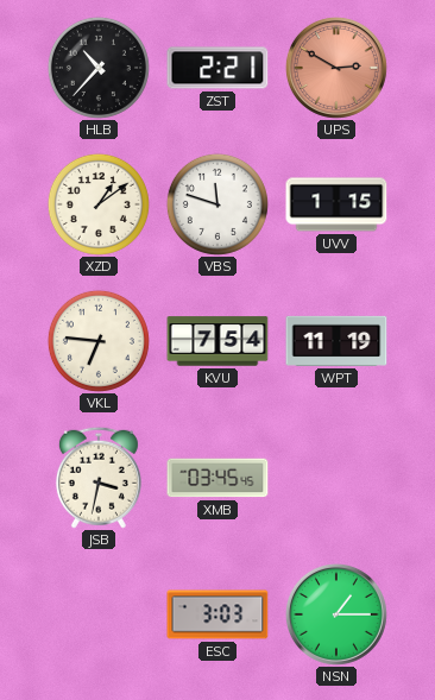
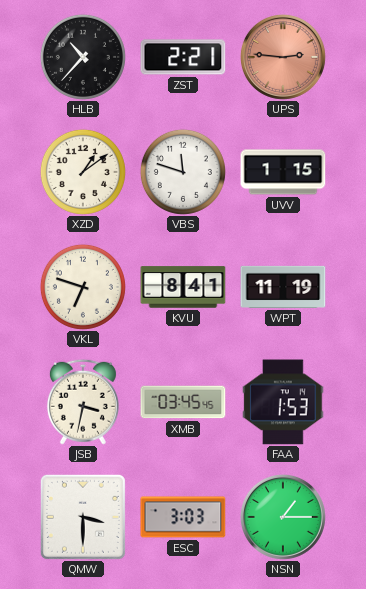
UPS: 2:50 -> 2:46
VKL: 6:46 -> 6:48
KVU: 7:54 -> 8:41
FAA: none -> 1:53
QMW: none -> 3:30
